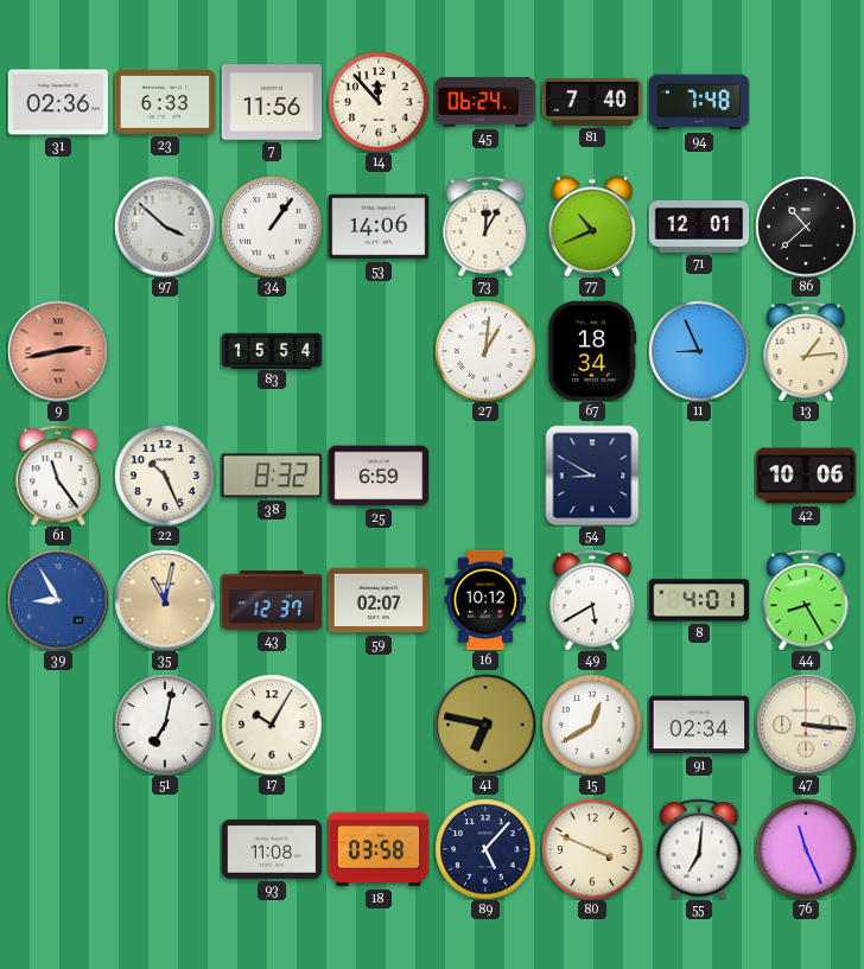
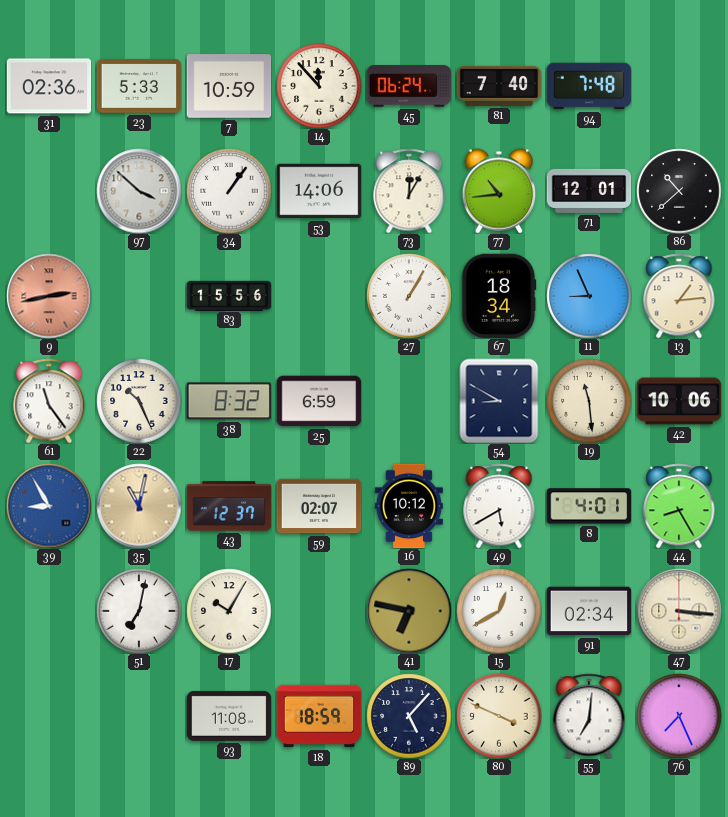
23: 6:33 -> 5:33
7: 11:56 -> 10:59
77: 10:41 -> 10:44
83: 15:54 -> 15:56
27: 1:01 -> 1:05
19: none -> 11:29
18: 03:58 -> 18:59
76: 11:26 -> 7:26
